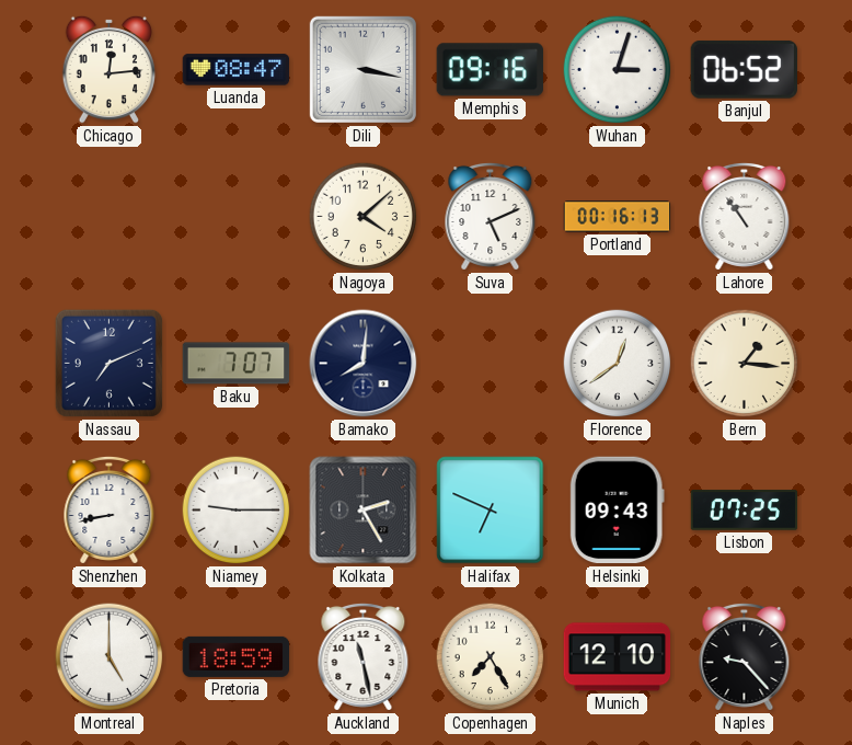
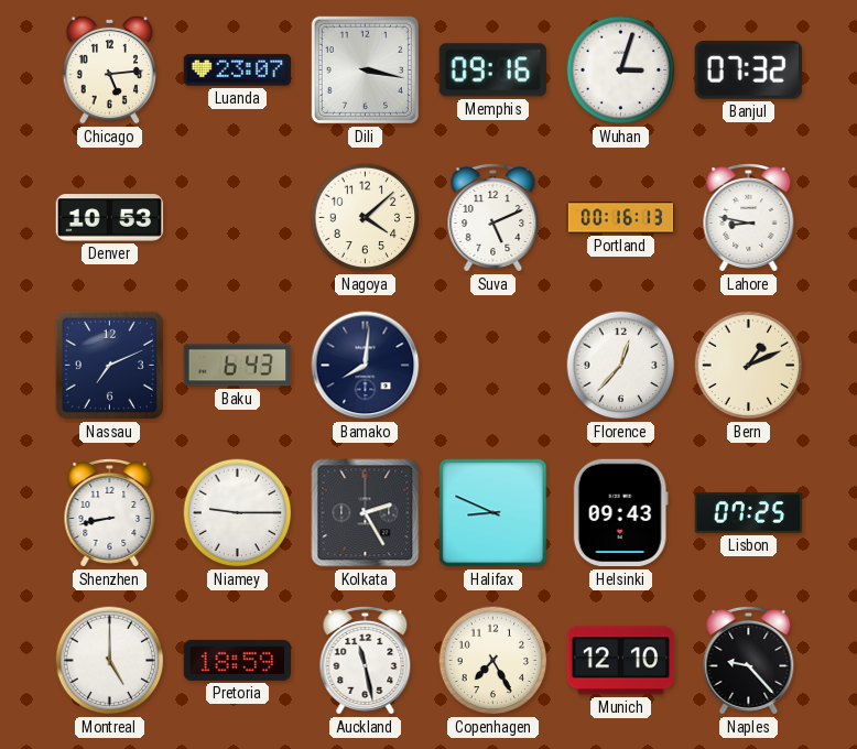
Chicago: 12:14 -> 5:14
Luanda: 08:47 -> 23:07
Banjul: 06:52 -> 07:32
Denver: none -> 10:53
Lahore: 10:54 -> 8:47
Baku: 7:07 -> 6:43
Florence: 12:39 -> 12:37
Bern: 1:16 -> 1:11
Halifax: 6:49 -> 8:49
